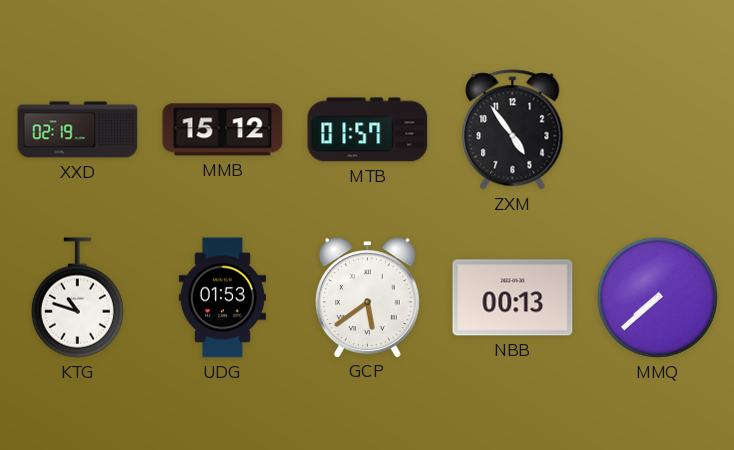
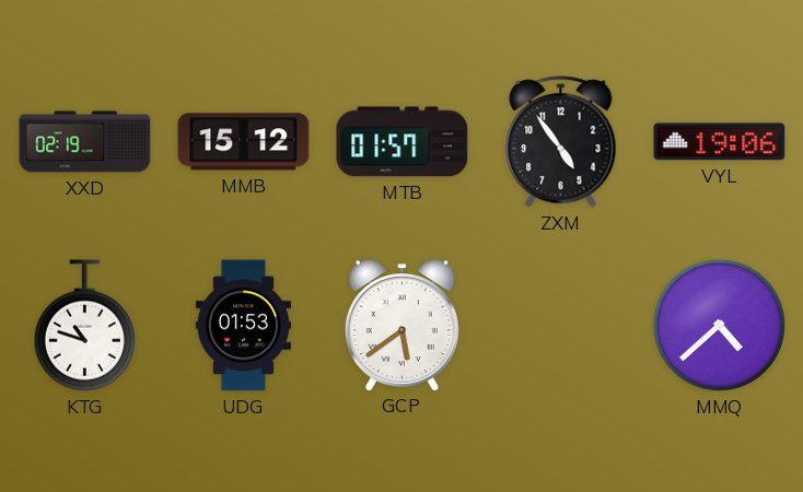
VYL: none -> 19:06
NBB: 00:13 -> none
MMQ: 7:38 -> 4:38
